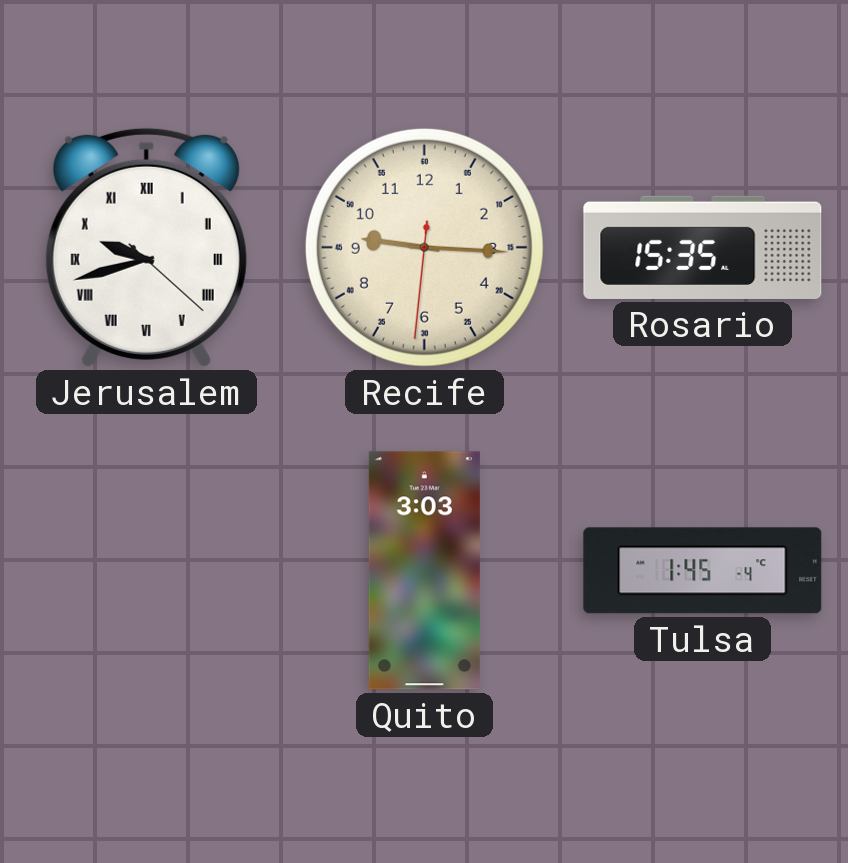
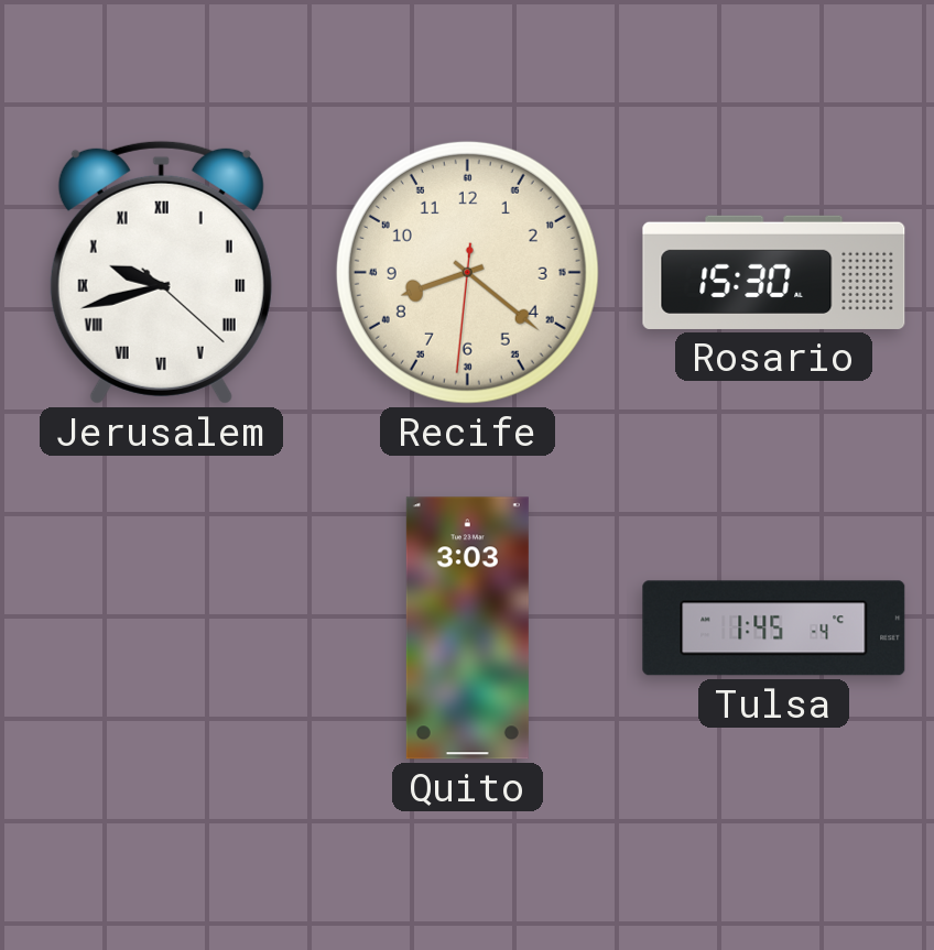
Recife: 9:15 -> 8:21
Rosario: 15:35 -> 15:30
